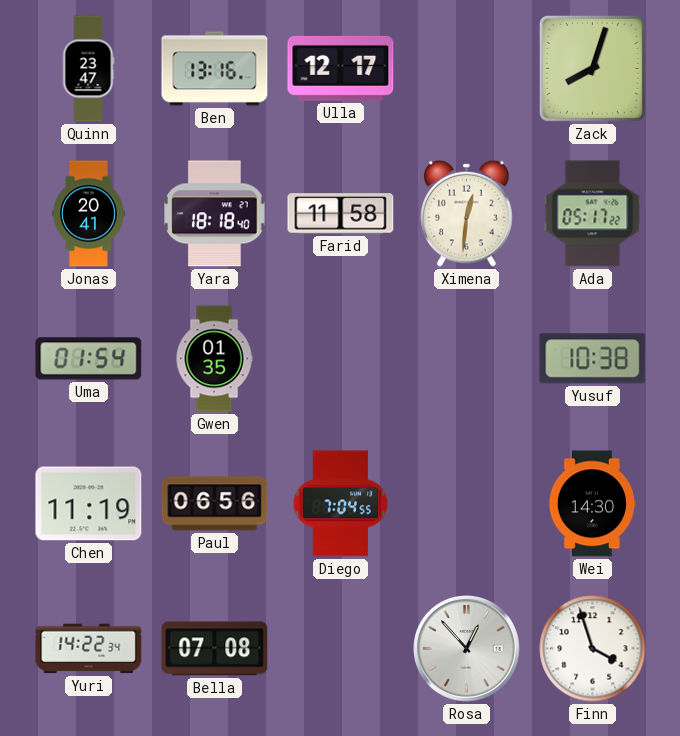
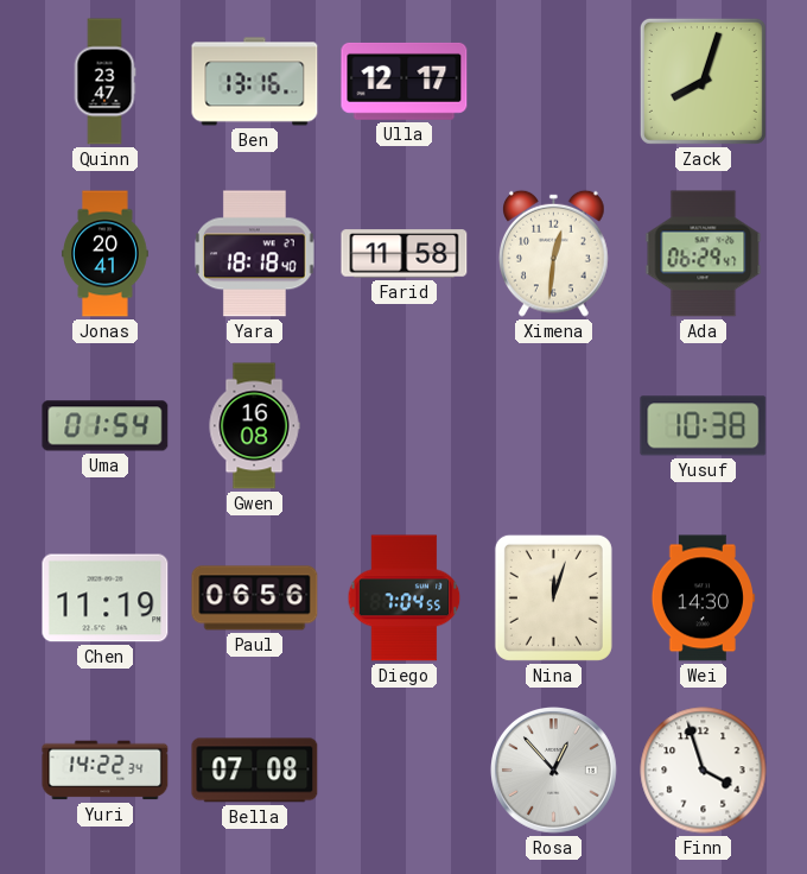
Ada: 05:17 -> 06:29
Gwen: 01:35 -> 16:08
Nina: none -> 12:03
